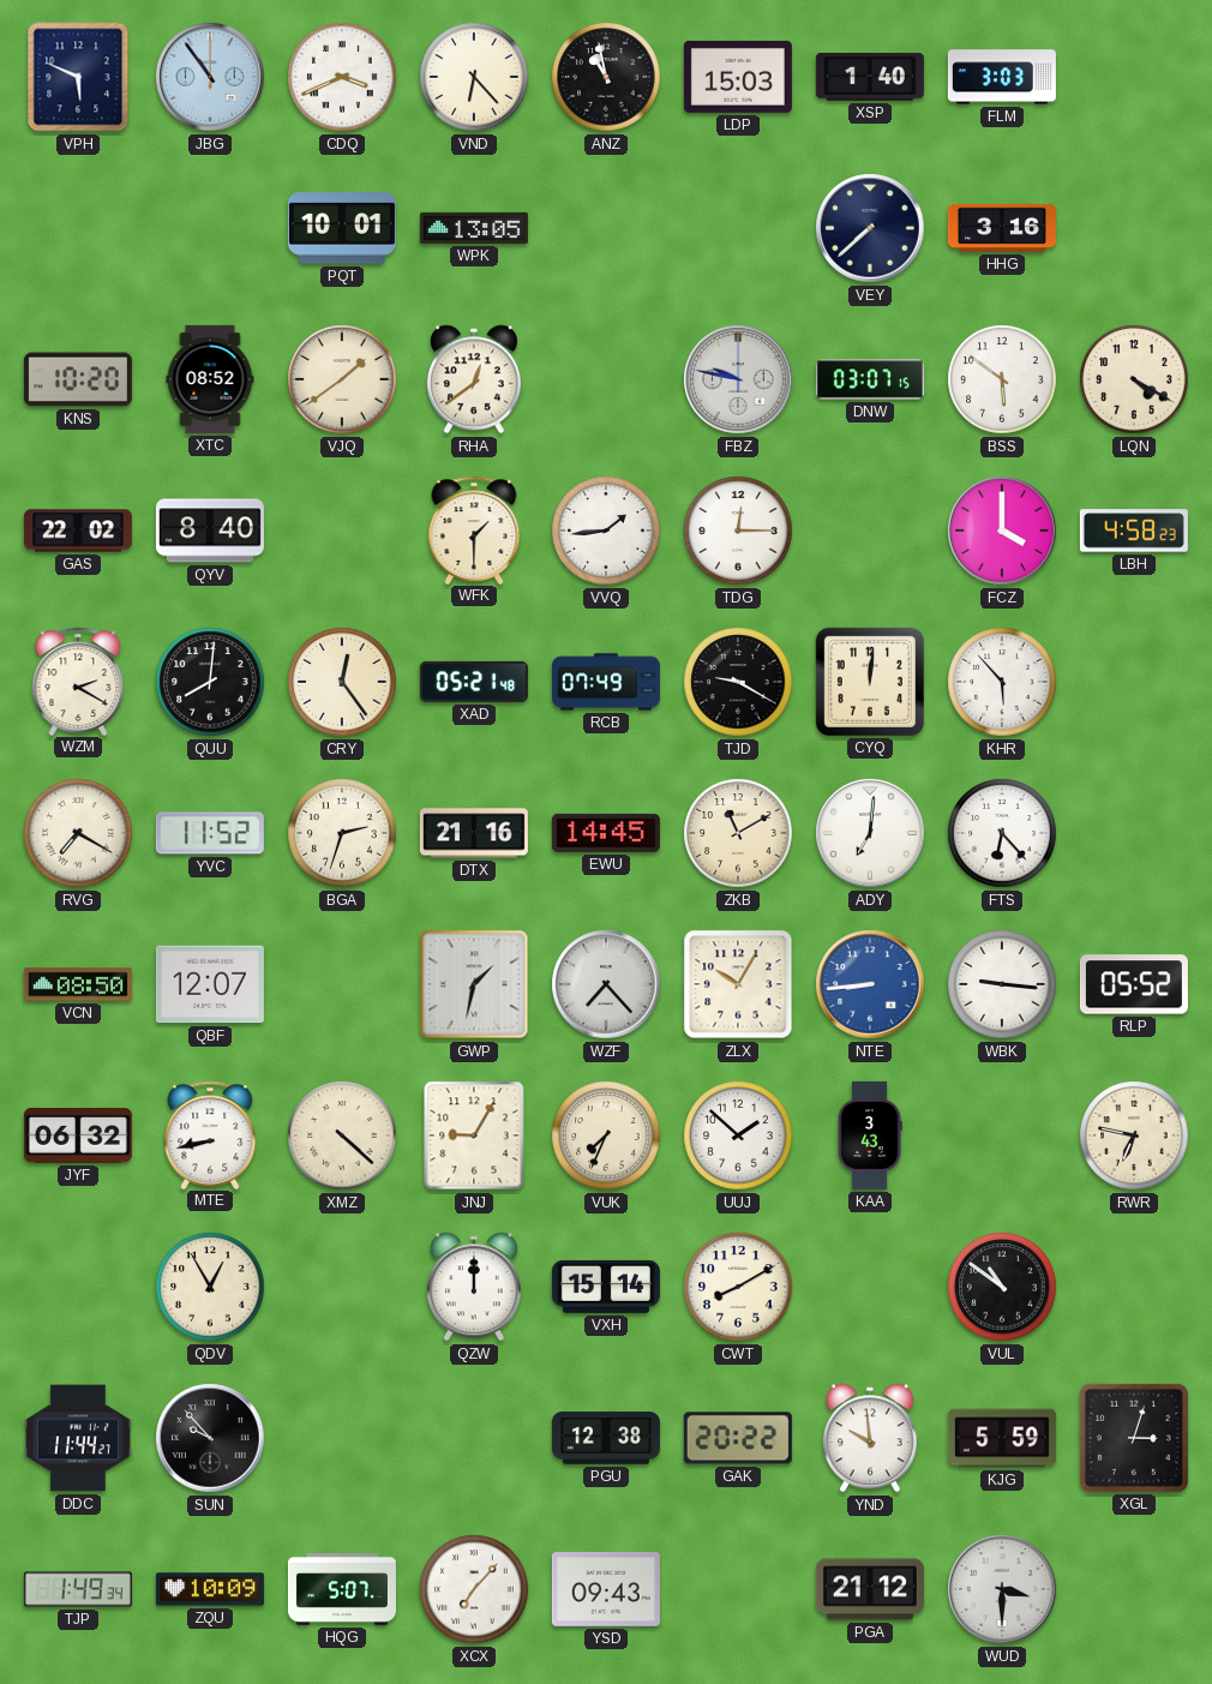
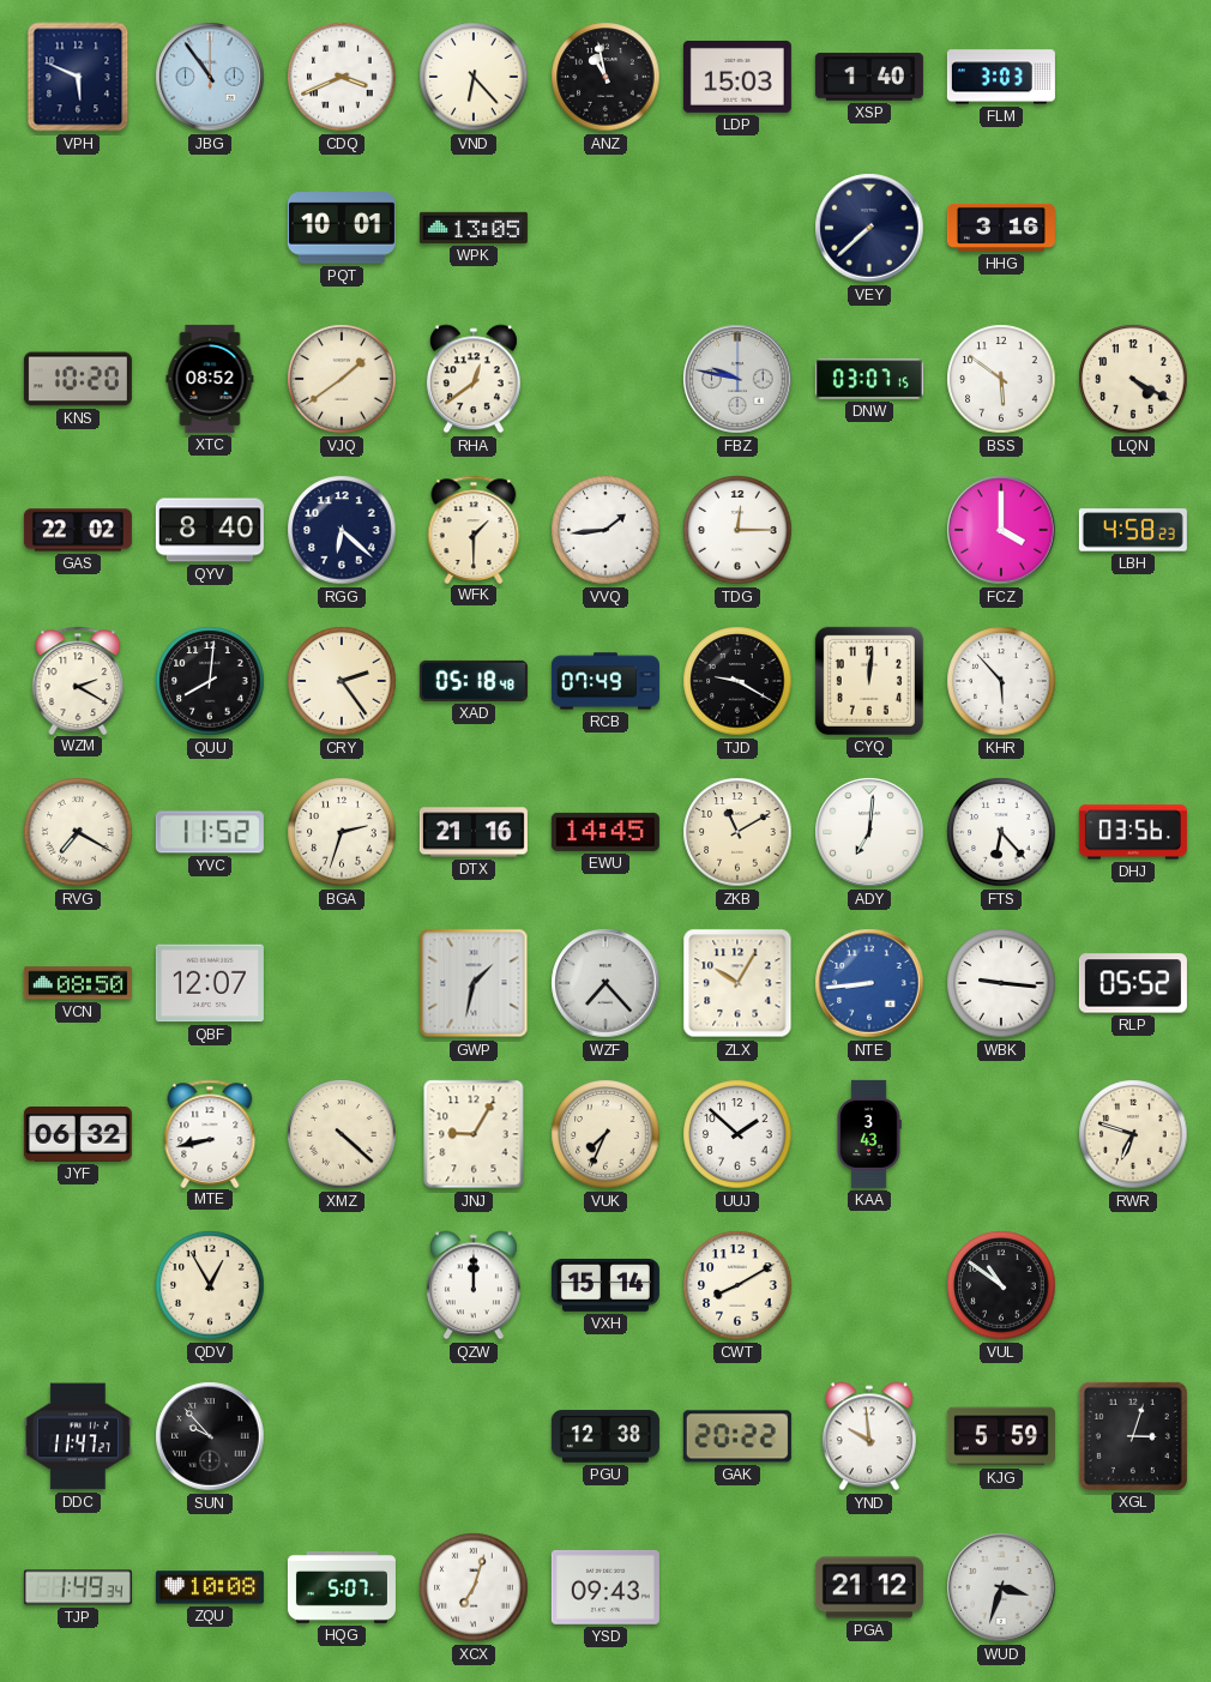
RGG: none -> 6:22
CRY: 12:24 -> 2:24
XAD: 05:21 -> 05:18
DHJ: none -> 03:56
RWR: 6:47 -> 6:48
DDC: 11:44 -> 11:47
ZQU: 10:09 -> 10:08
XCX: 7:07 -> 7:03
WUD: 3:30 -> 3:33
